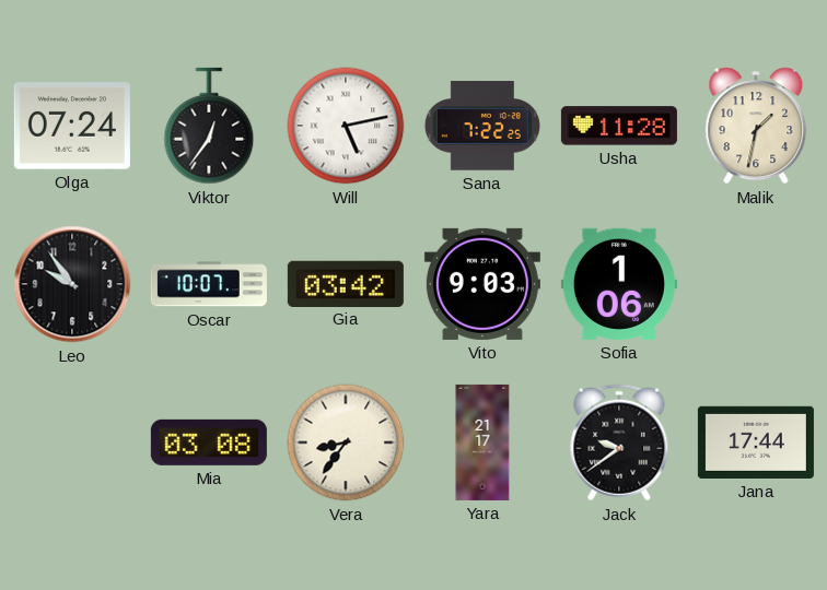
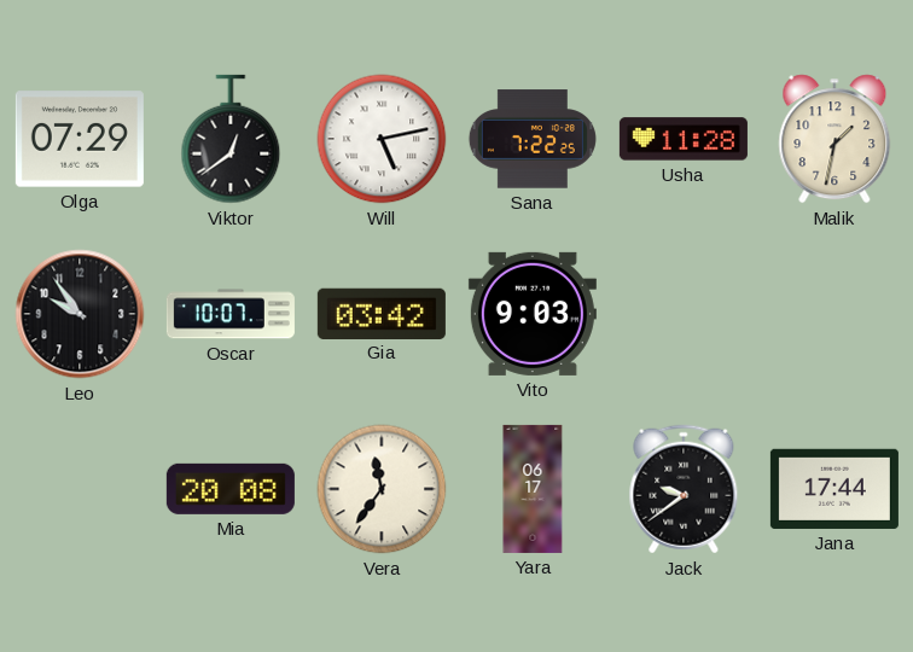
Olga: 07:24 -> 07:29
Viktor: 12:36 -> 12:39
Sofia: 1:06 -> none
Mia: 03:08 -> 20:08
Vera: 8:36 -> 11:36
Yara: 21:17 -> 06:17
